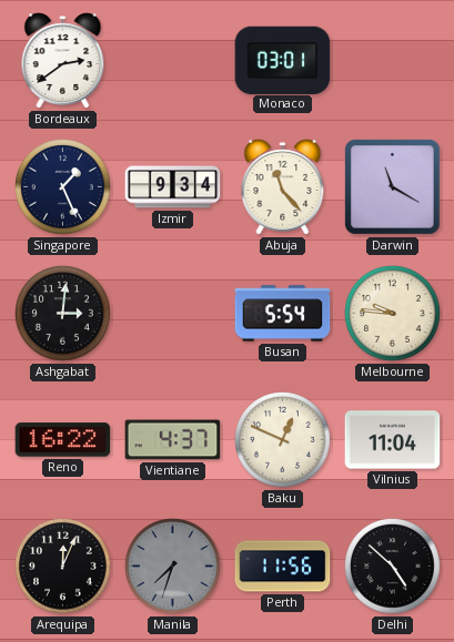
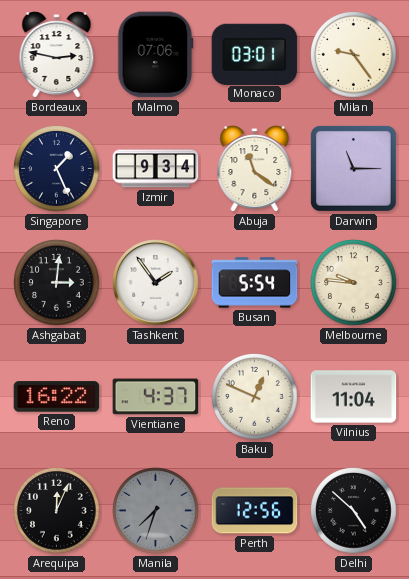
Bordeaux: 2:39 -> 2:47
Malmo: none -> 07:06
Milan: none -> 9:24
Abuja: 11:23 -> 11:21
Darwin: 11:20 -> 11:15
Tashkent: none -> 1:54
Perth: 11:56 -> 12:56
